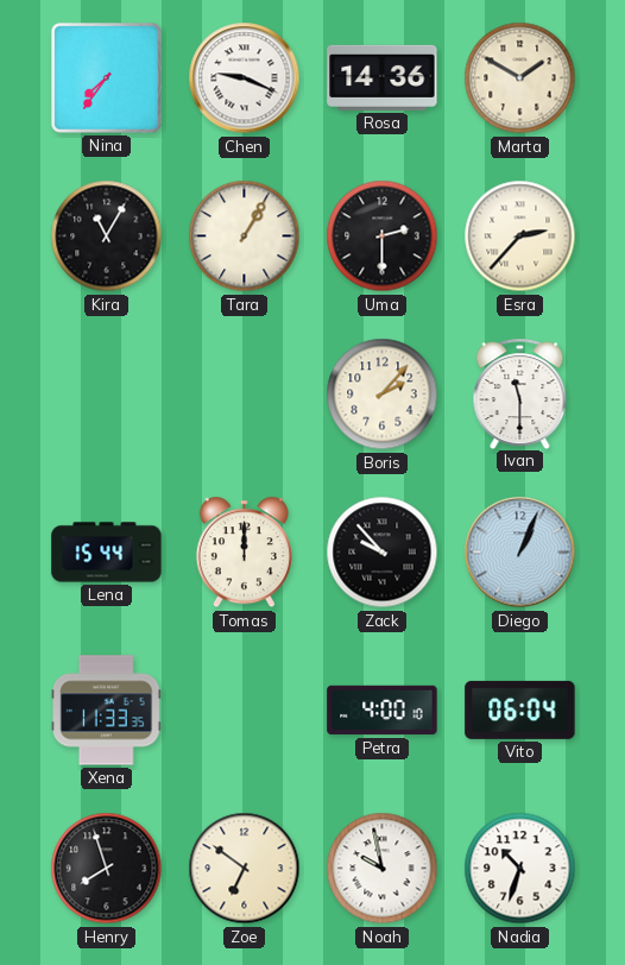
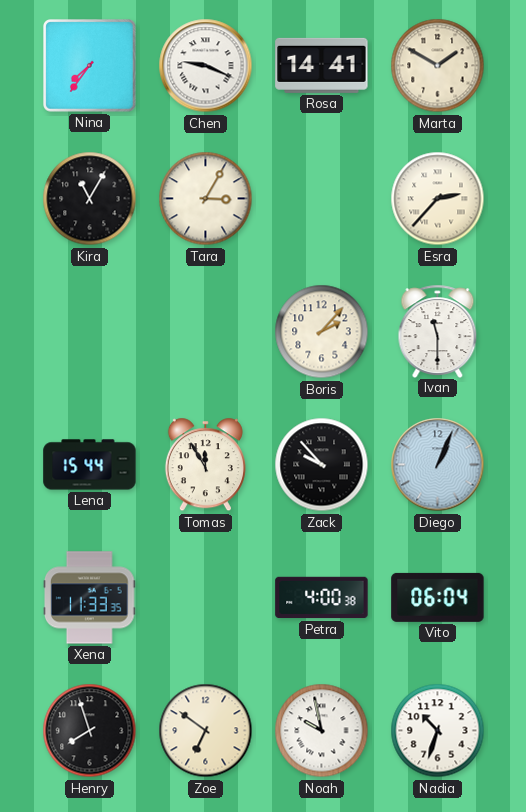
Rosa: 14:36 -> 14:41
Tara: 1:05 -> 3:05
Uma: 2:30 -> none
Tomas: 12:00 -> 11:55
Petra: 4:00:10 -> 4:00:38
